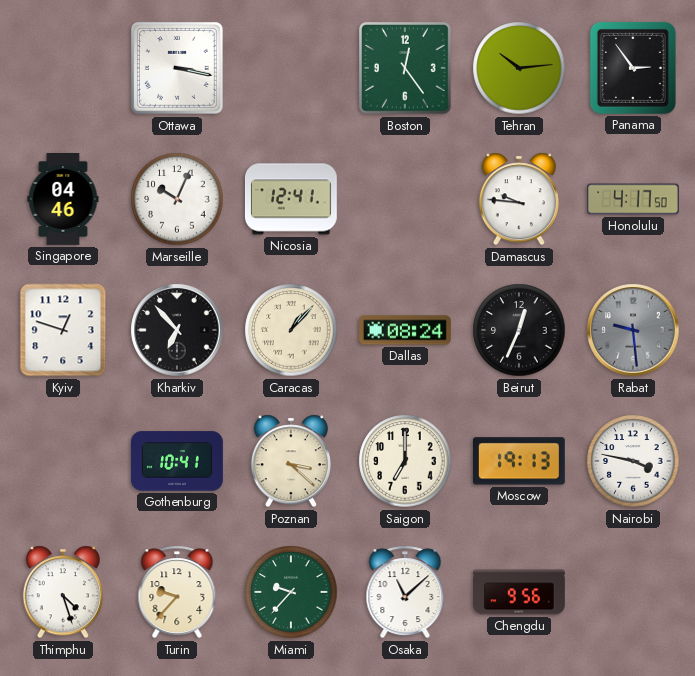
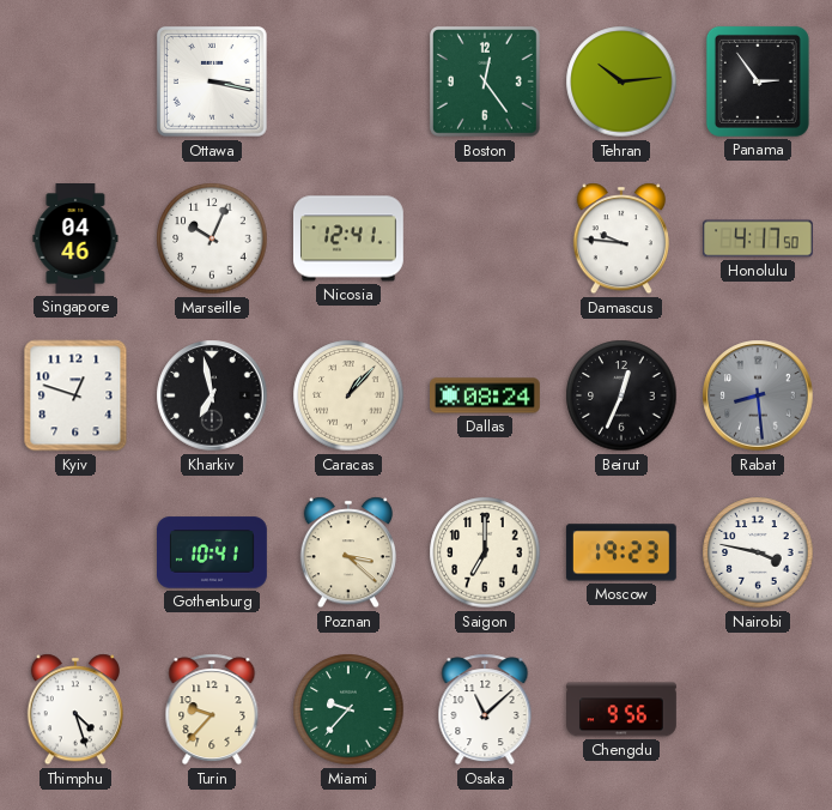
Kharkiv: 6:53 -> 6:58
Rabat: 9:29 -> 8:29
Moscow: 19:13 -> 19:23
